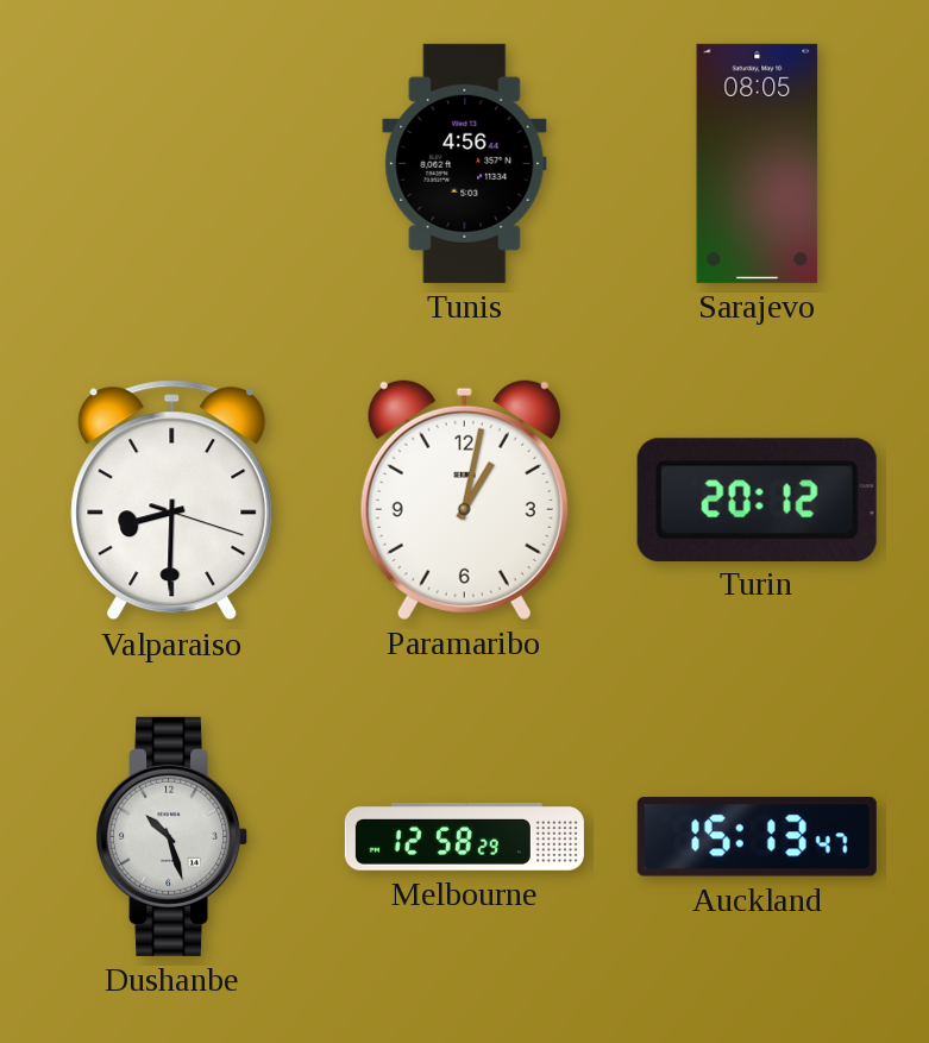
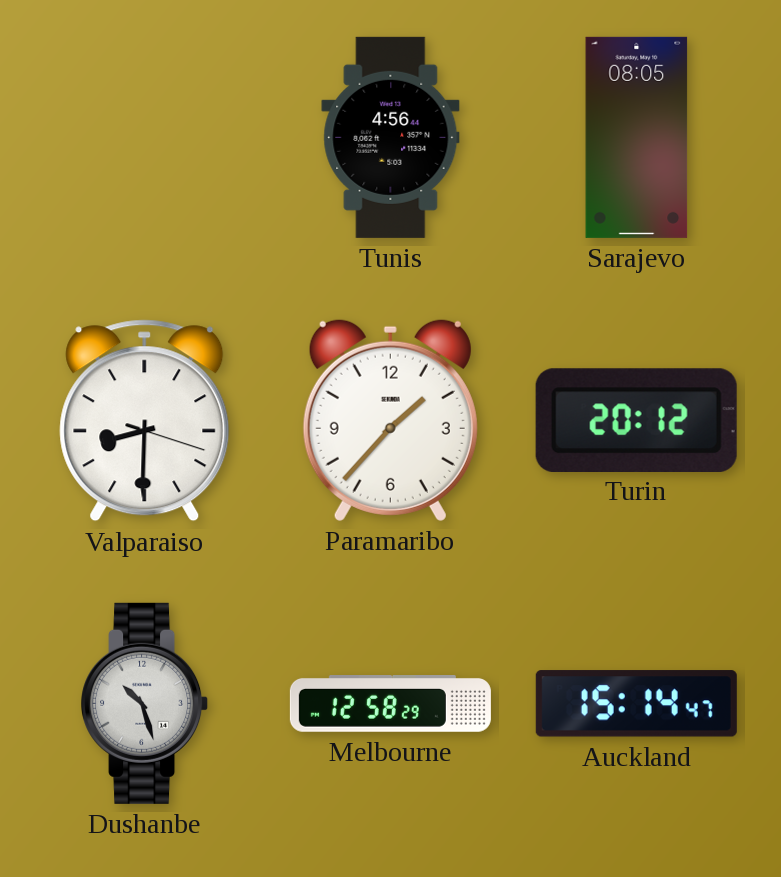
Paramaribo: 1:02 -> 1:37
Auckland: 15:13 -> 15:14
